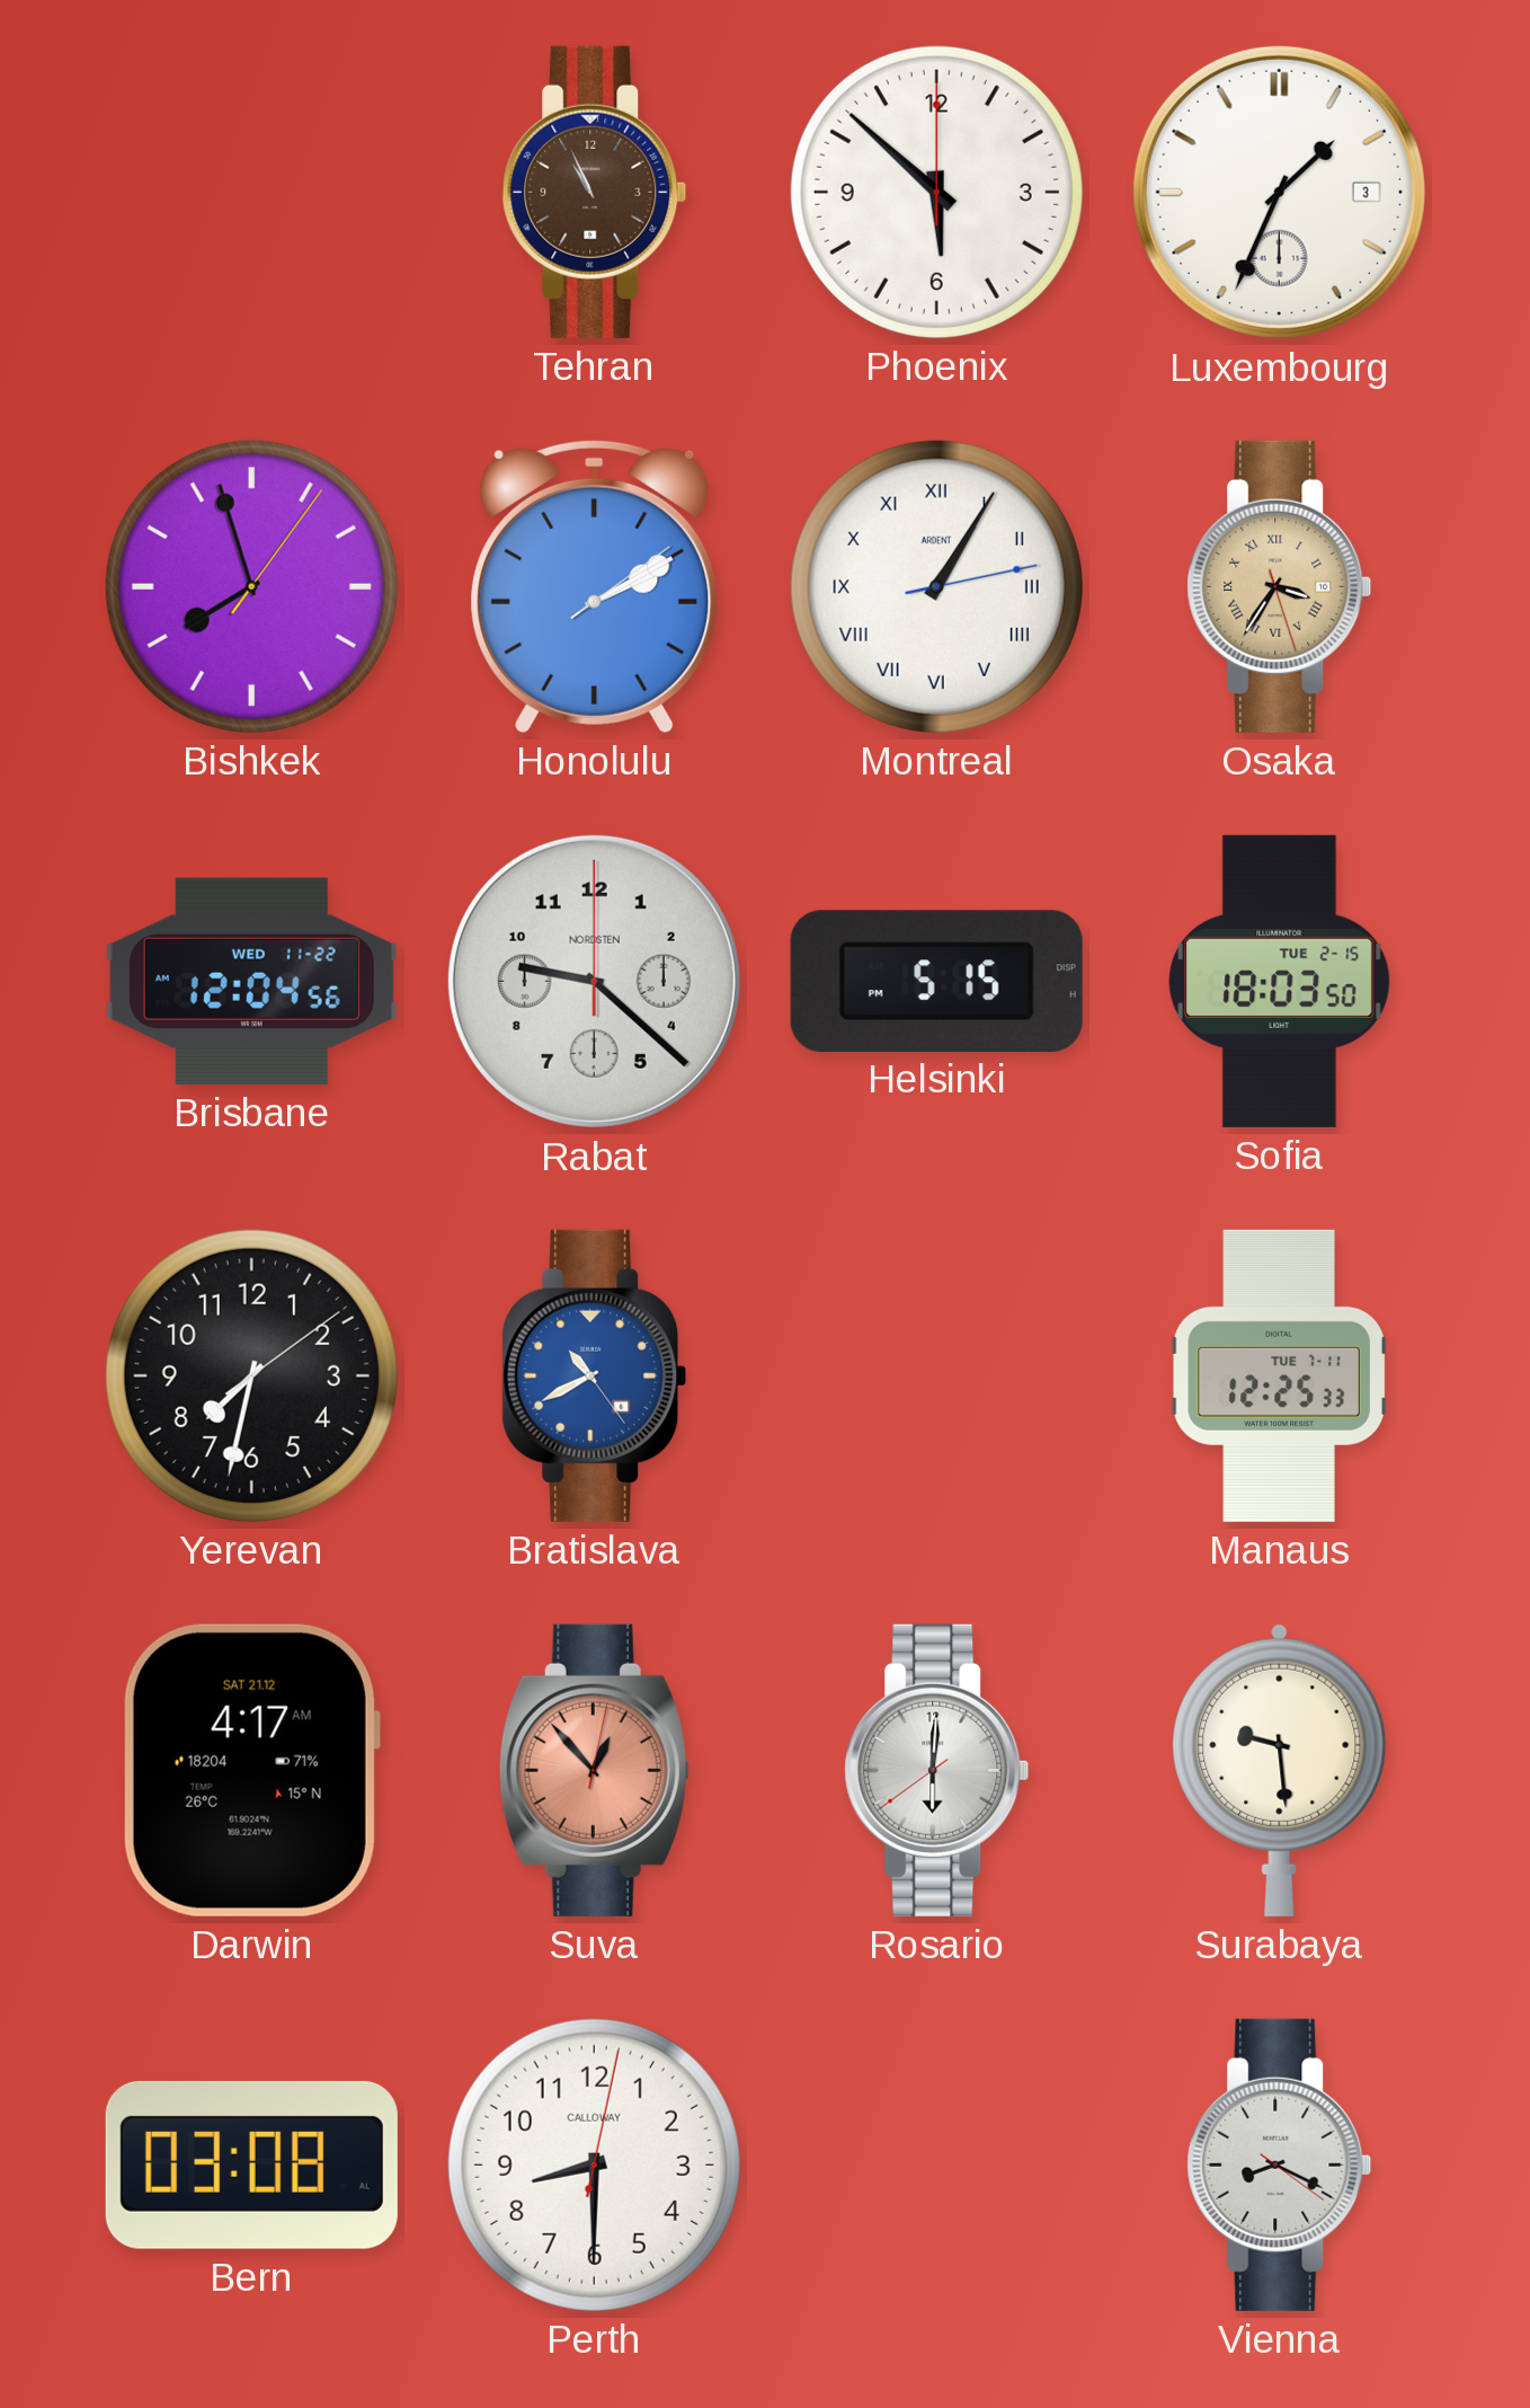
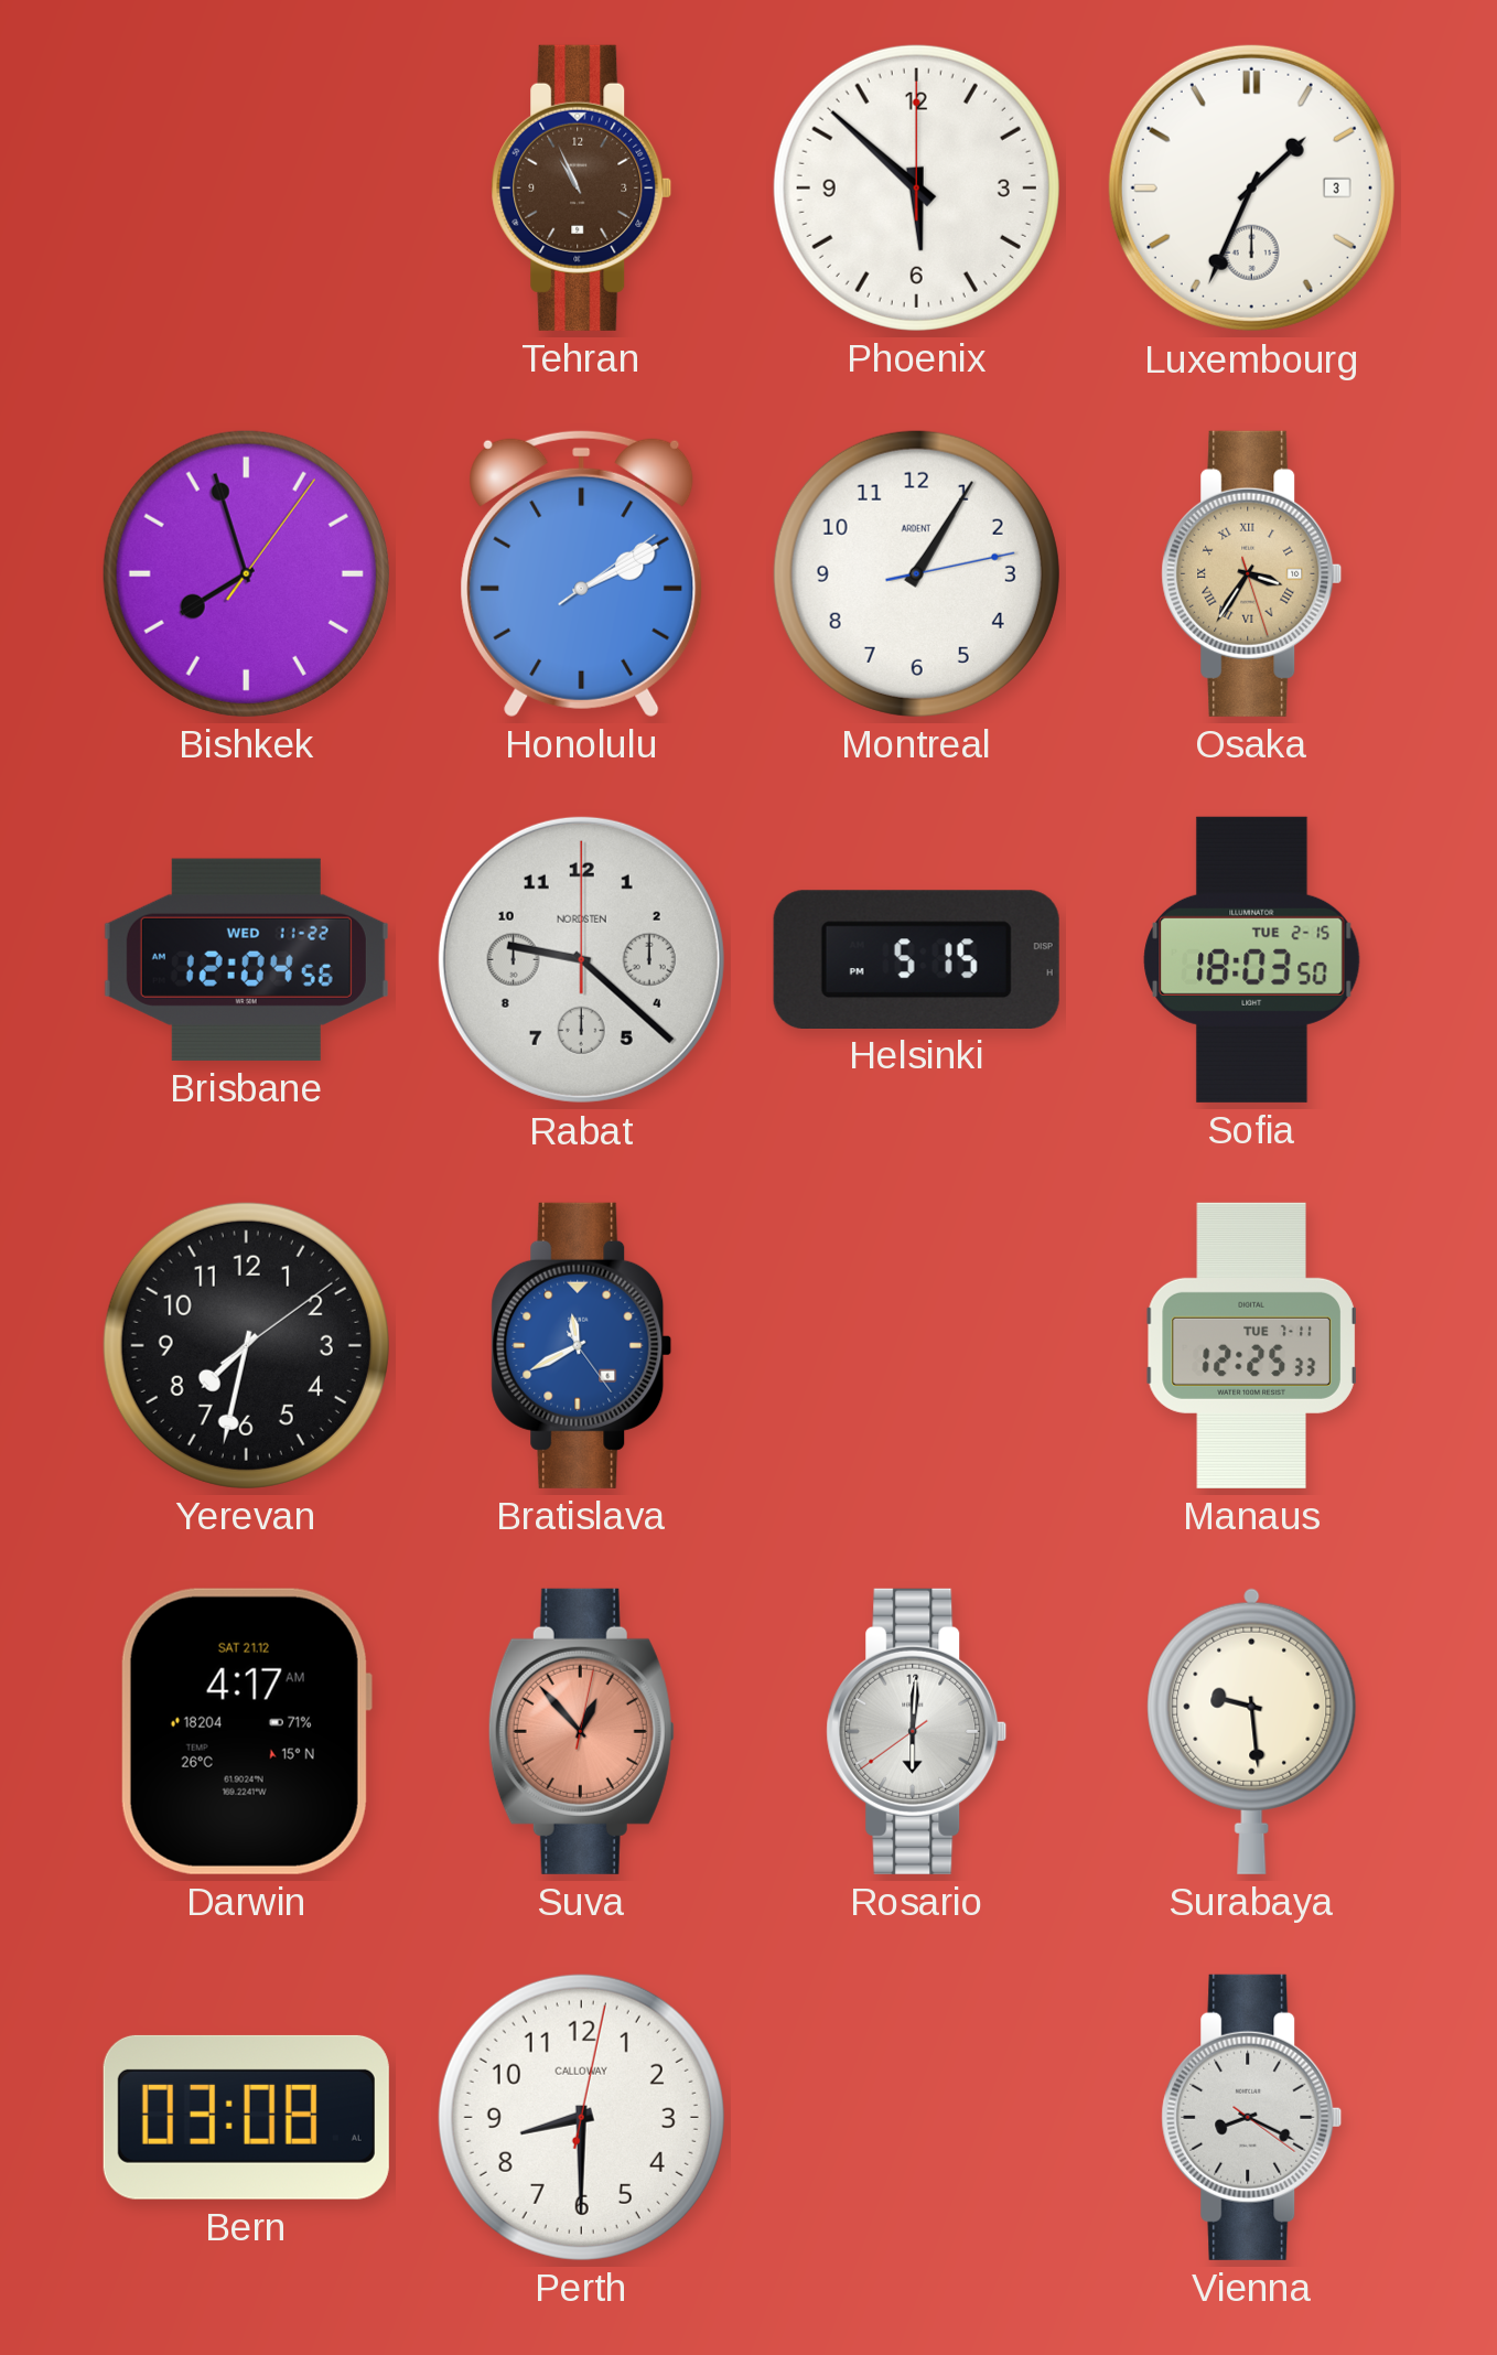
Montreal numerals: Roman -> Arabic
Bratislava: 10:40 -> 11:40
